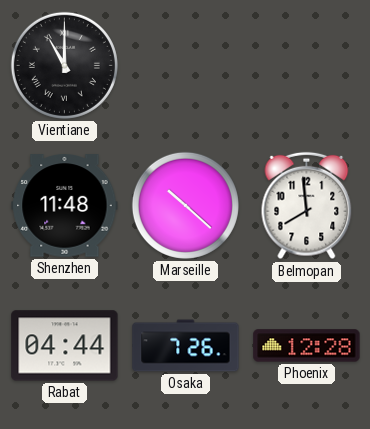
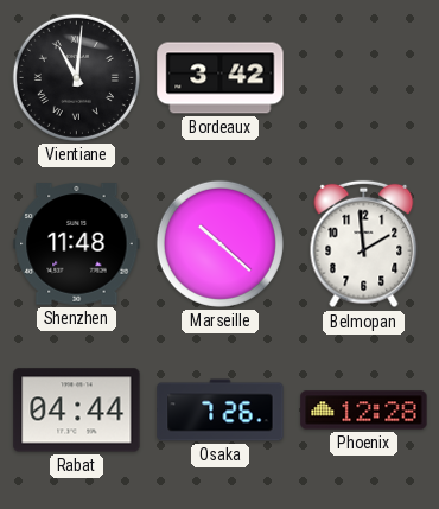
Vientiane: 11:00 -> 11:01
Bordeaux: none -> 3:42
Belmopan: 7:59 -> 1:59
